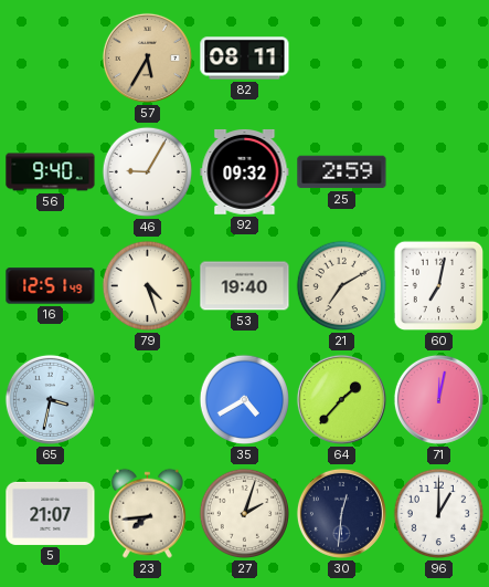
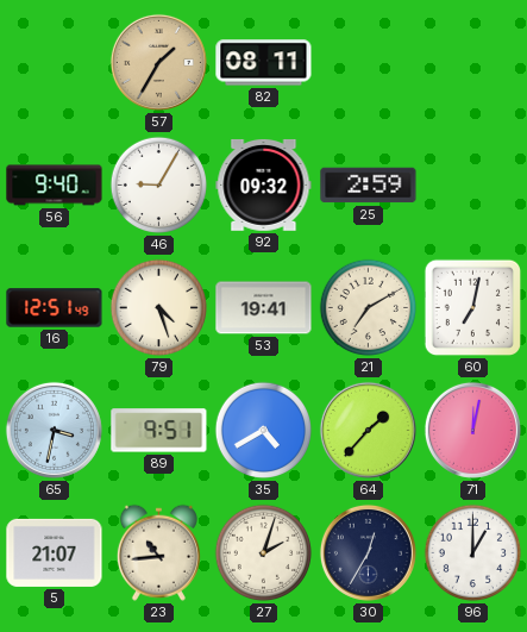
57: 5:35 -> 1:35
53: 19:40 -> 19:41
89: none -> 9:51
23: 7:44 -> 10:44
30: 12:31 -> 12:35
